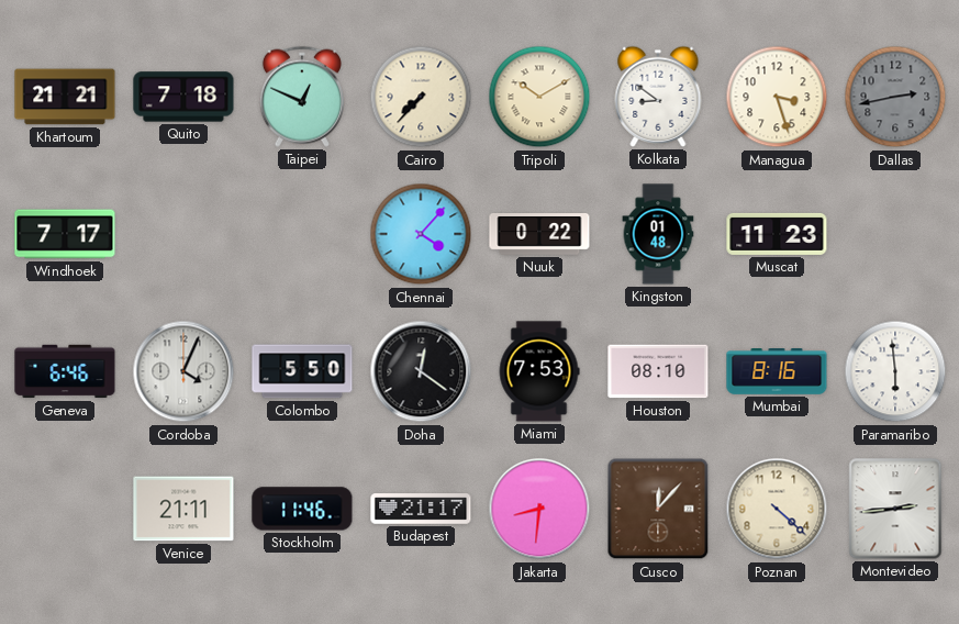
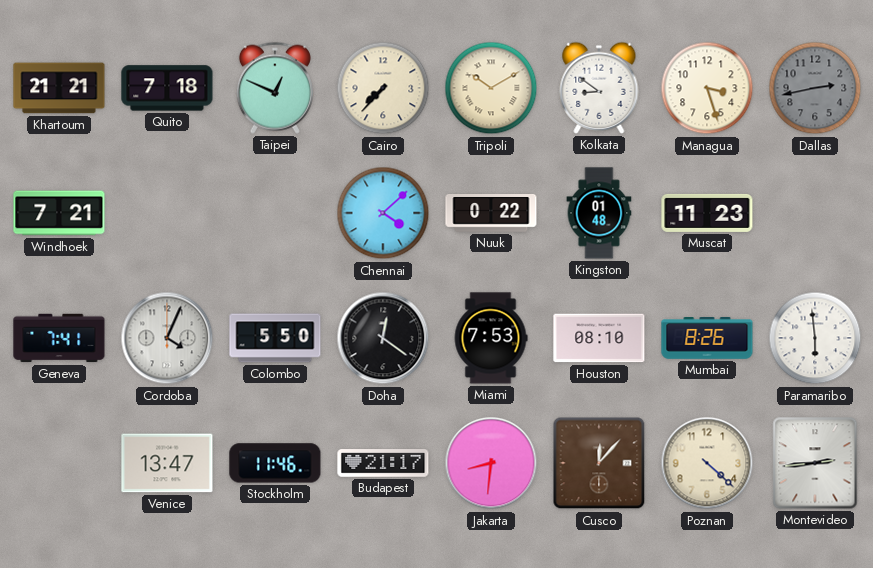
Windhoek: 7:17 -> 7:21
Chennai: 4:07 -> 4:08
Geneva: 6:46 -> 7:41
Mumbai: 8:16 -> 8:26
Venice: 21:11 -> 13:47
